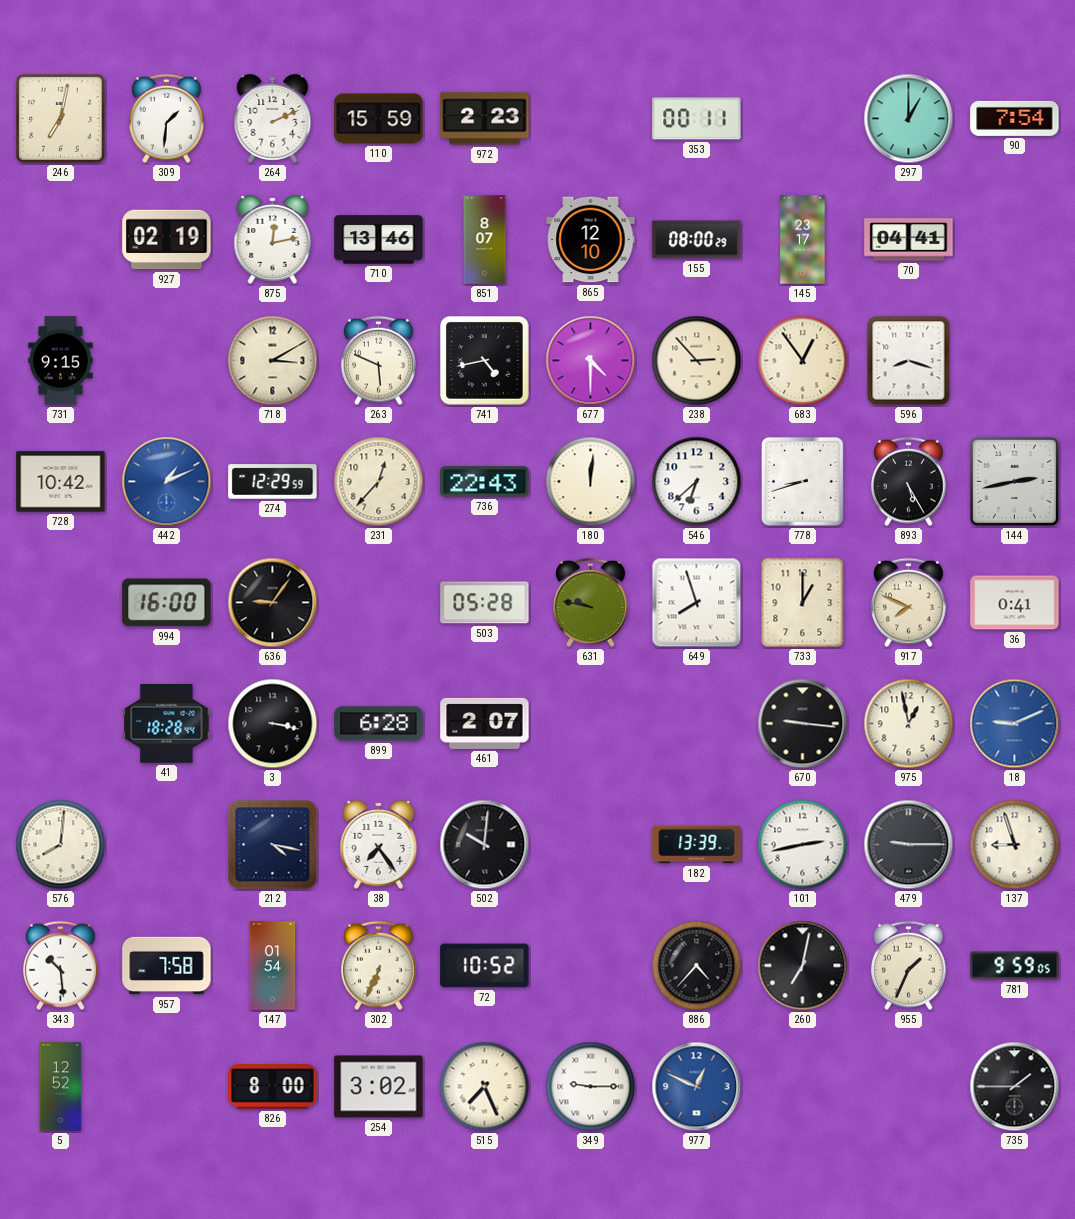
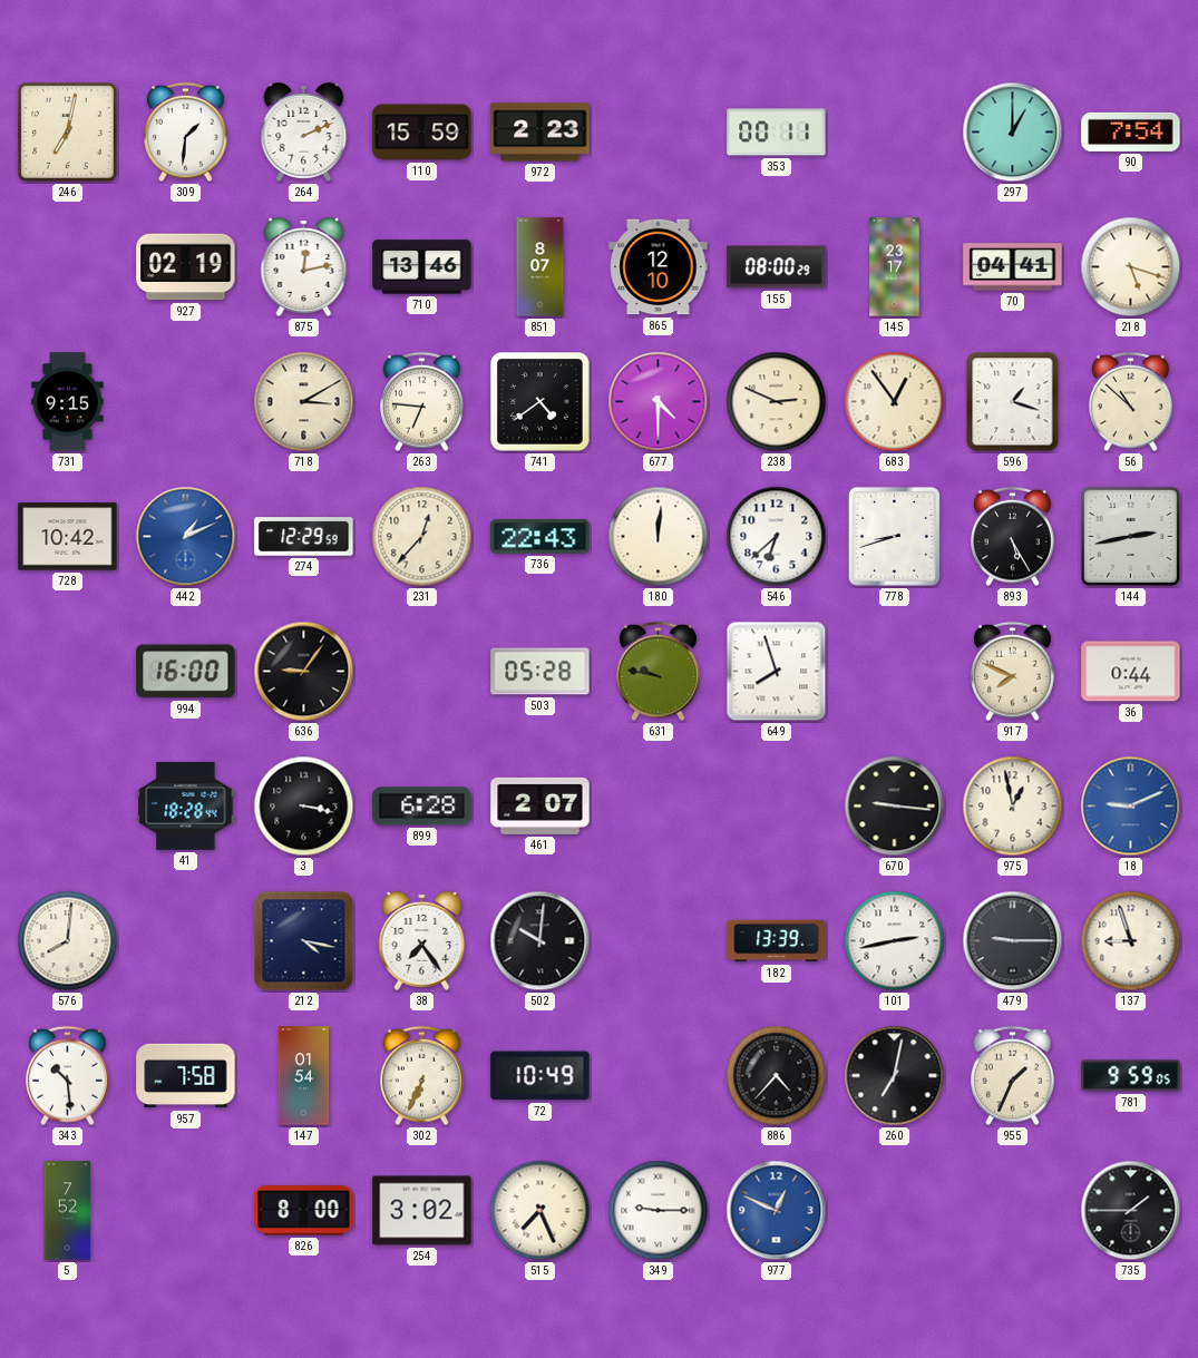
218: none -> 5:18
263: 5:49 -> 6:46
741: 4:43 -> 4:39
238: 2:53 -> 2:49
596: 8:18 -> 1:18
56: none -> 10:52
733: 1:00 -> none
36: 0:41 -> 0:44
72: 10:52 -> 10:49
5: 12:52 -> 7:52
